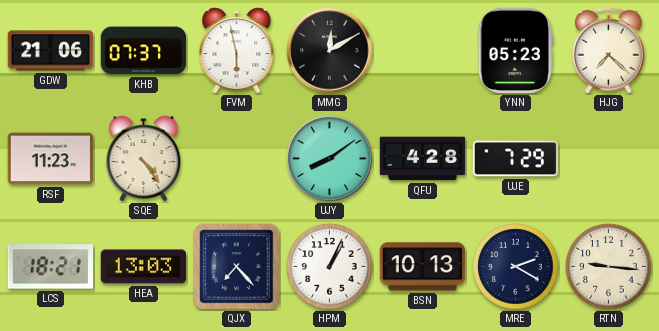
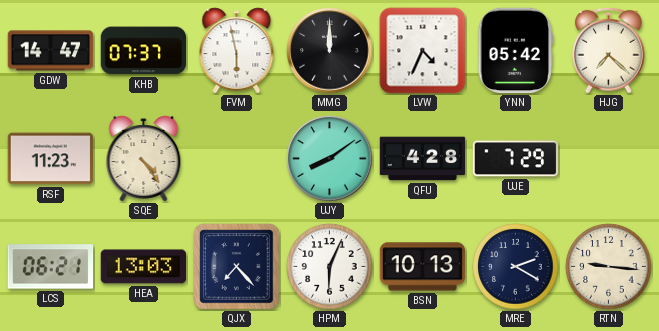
GDW: 21:06 -> 14:47
MMG: 12:10 -> 12:00
LVW: none -> 4:34
YNN: 05:23 -> 05:42
LCS: 18:21 -> 06:21
HPM: 1:04 -> 6:04
